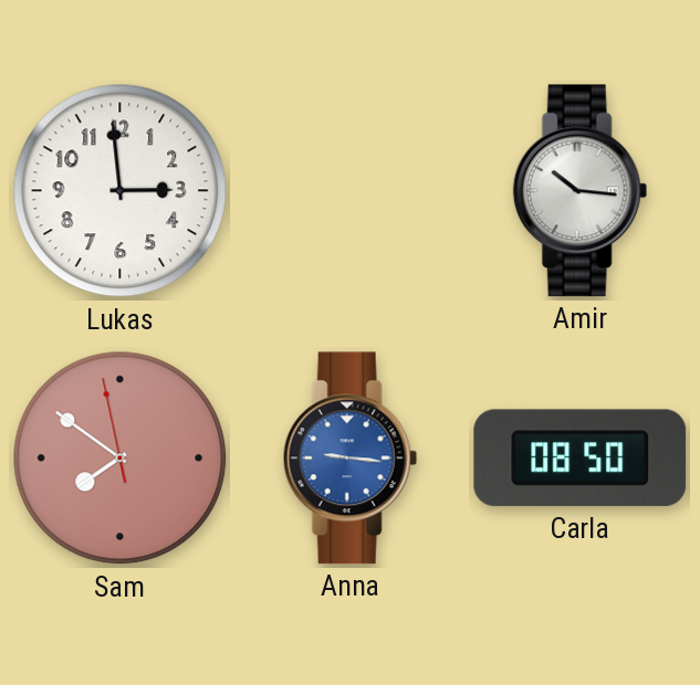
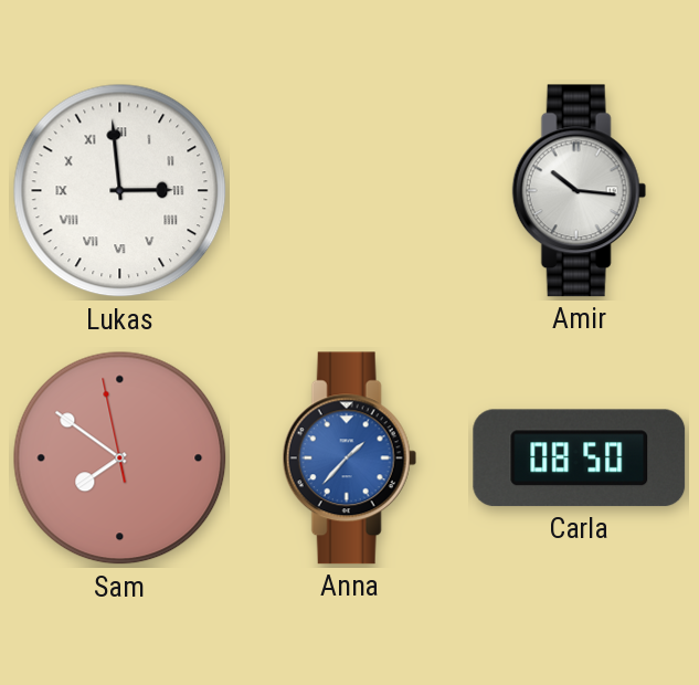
Lukas numerals: Arabic -> Roman
Anna: 9:16 -> 1:37
